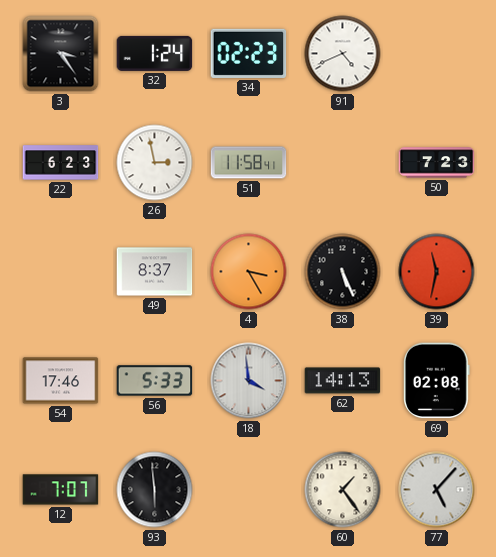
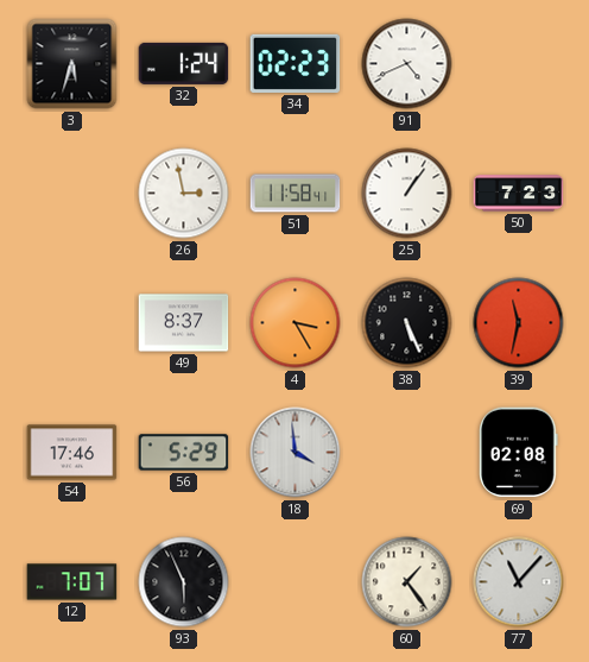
3: 3:24 -> 5:33
22: 6:23 -> none
25: none -> 1:06
56: 5:33 -> 5:29
62: 14:13 -> none
93: 5:59 -> 5:56
77: 5:07 -> 11:07
